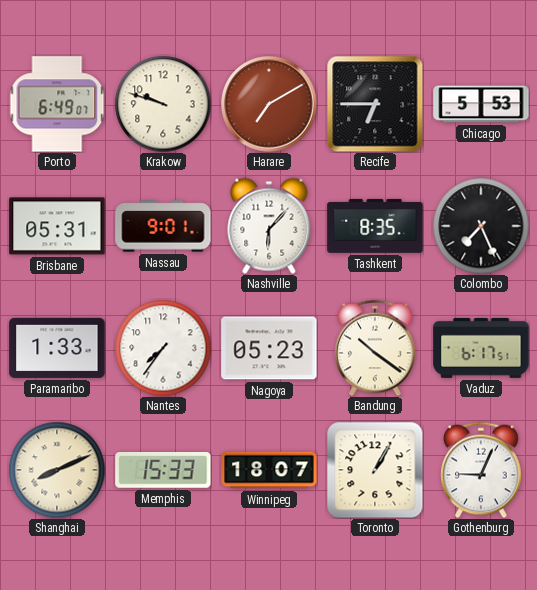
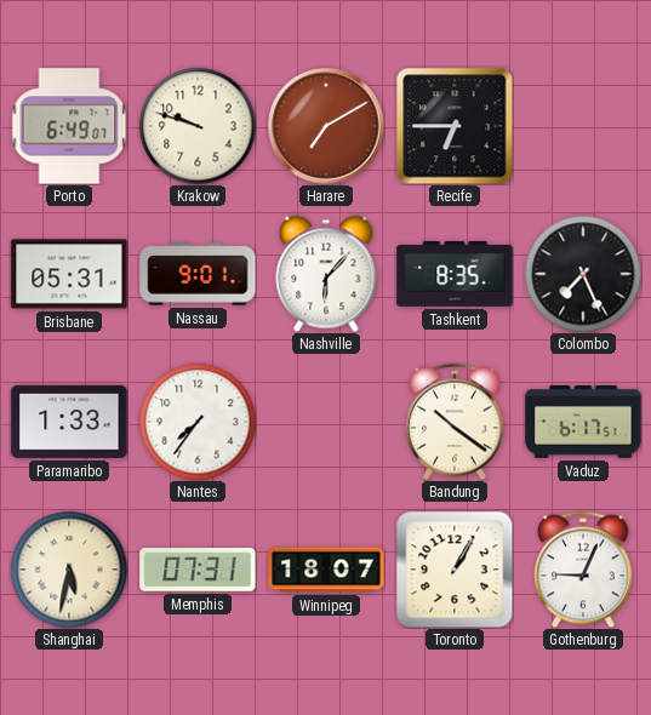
Chicago: 5:53 -> none
Nagoya: 05:23 -> none
Shanghai: 8:11 -> 5:32
Memphis: 15:33 -> 07:31
